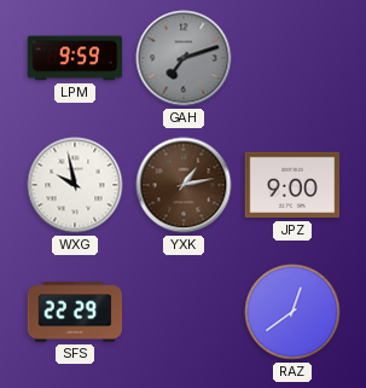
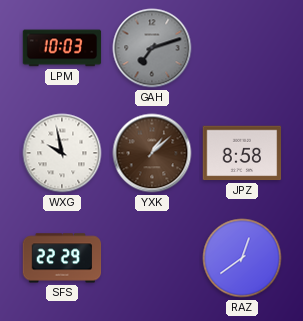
LPM: 9:59 -> 10:03
YXK: 1:13 -> 1:08
JPZ: 9:00 -> 8:58
